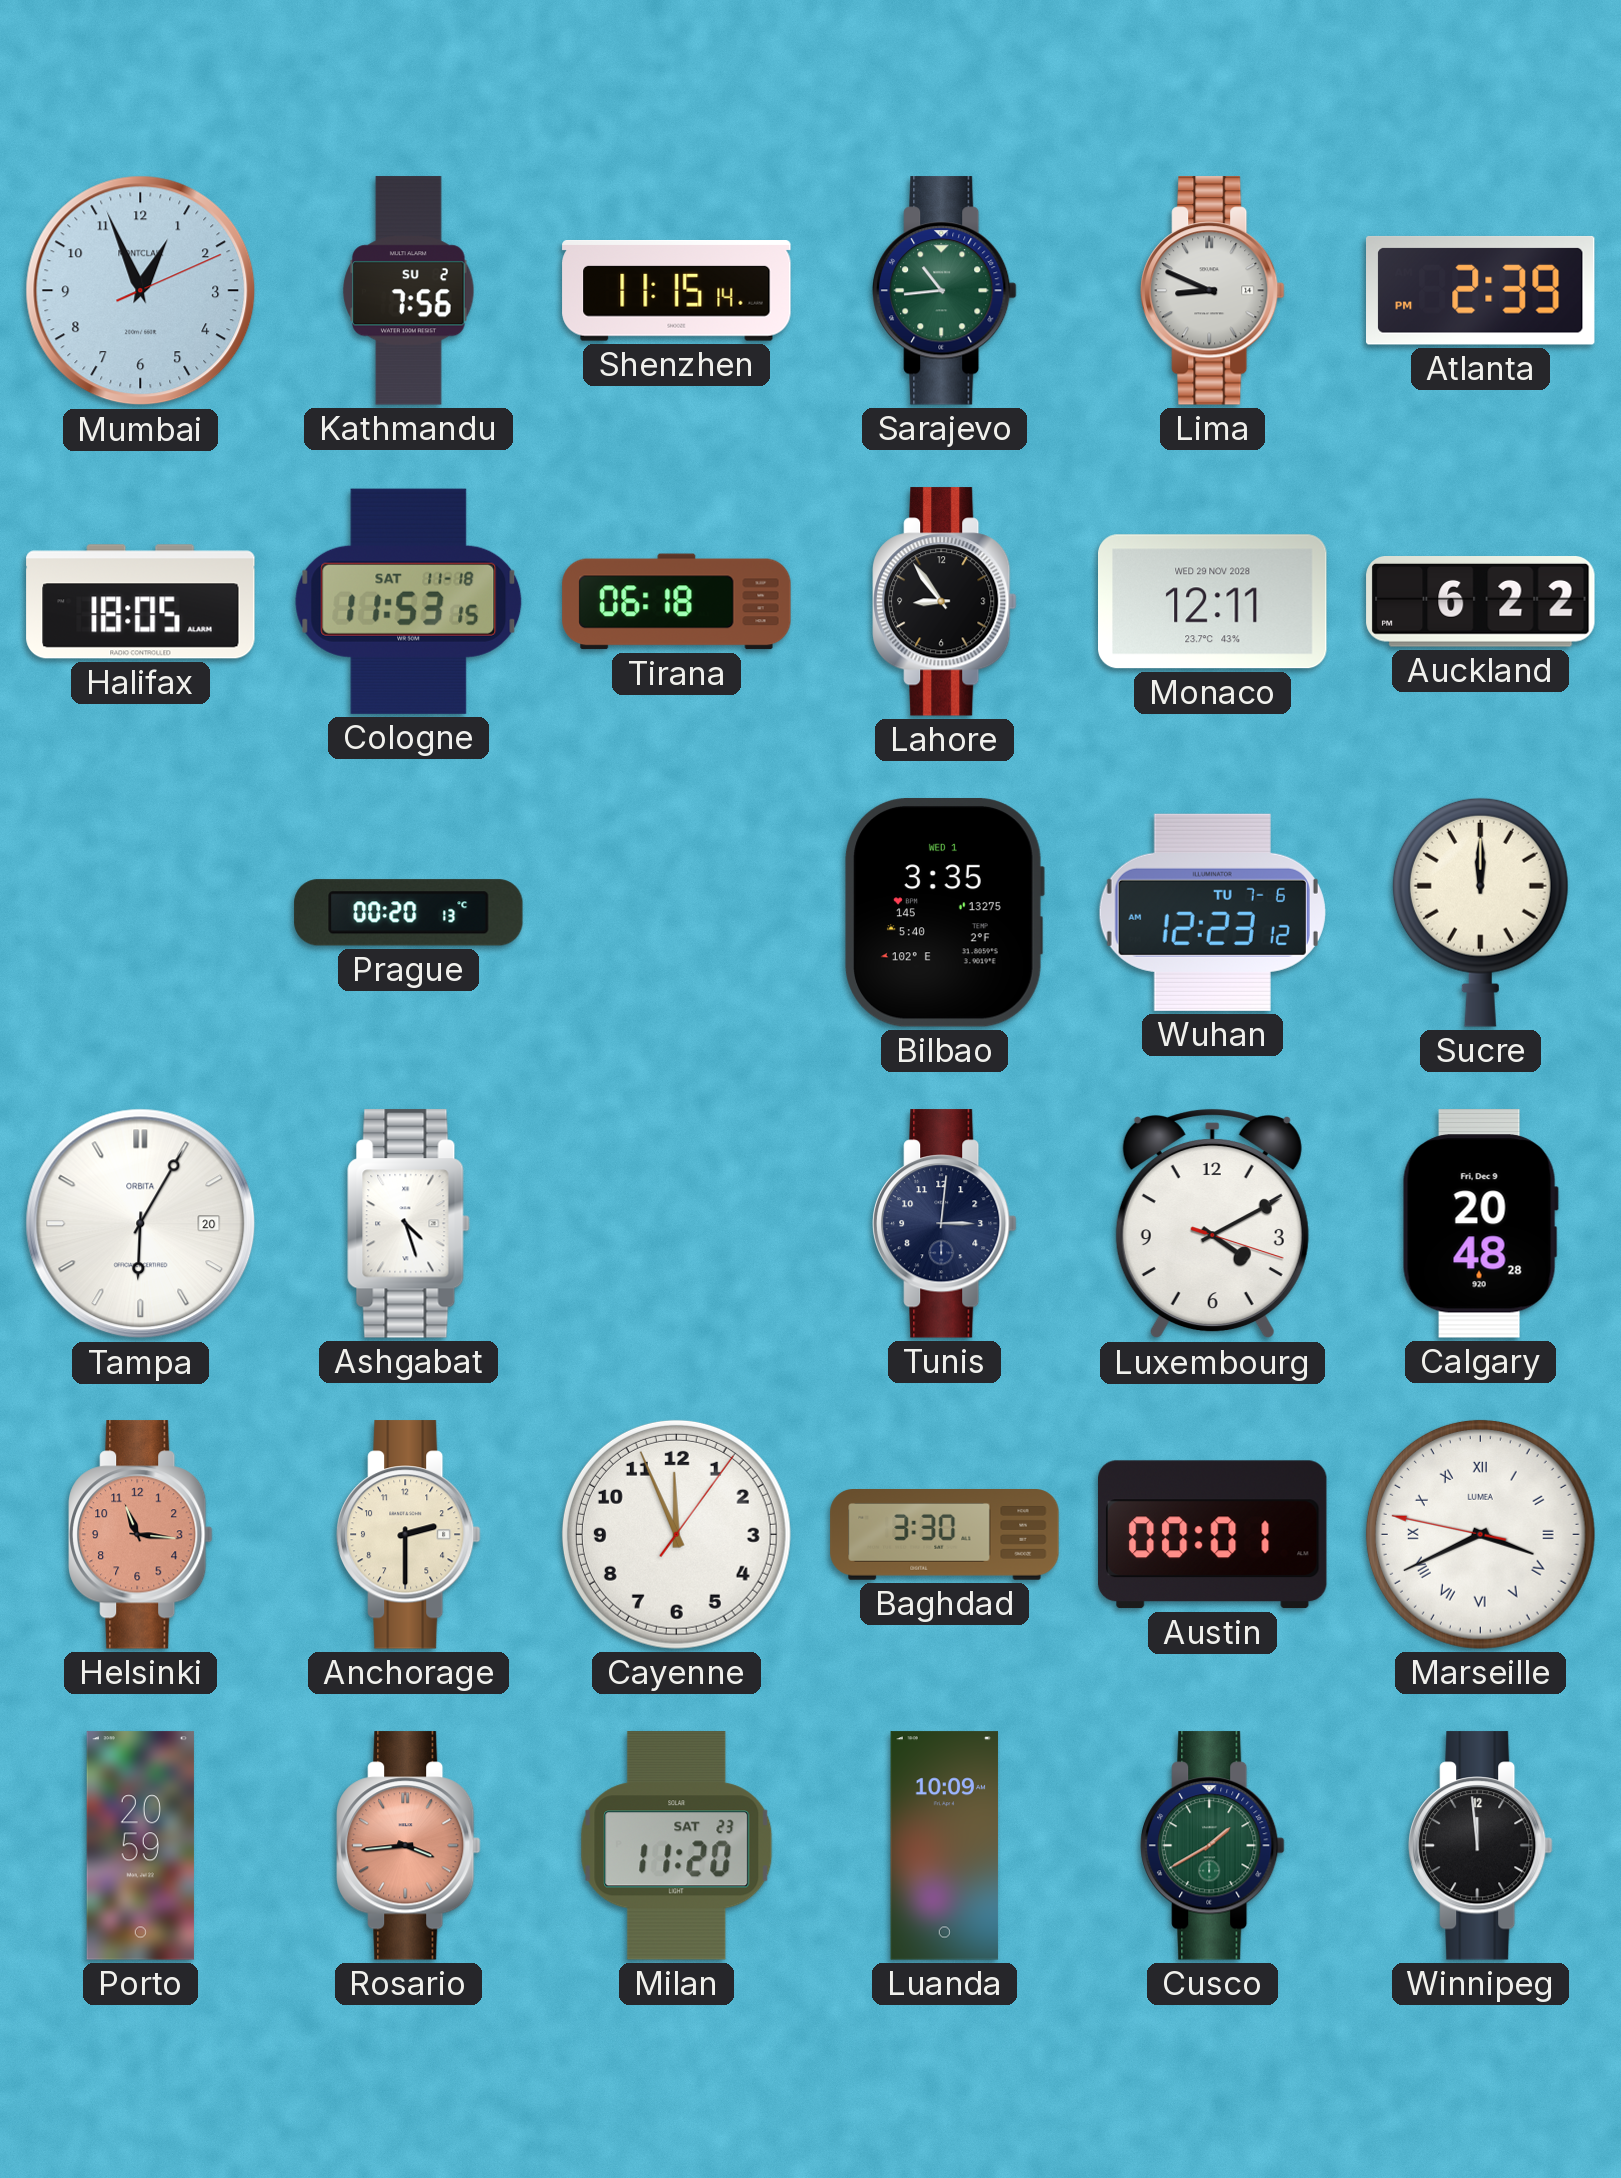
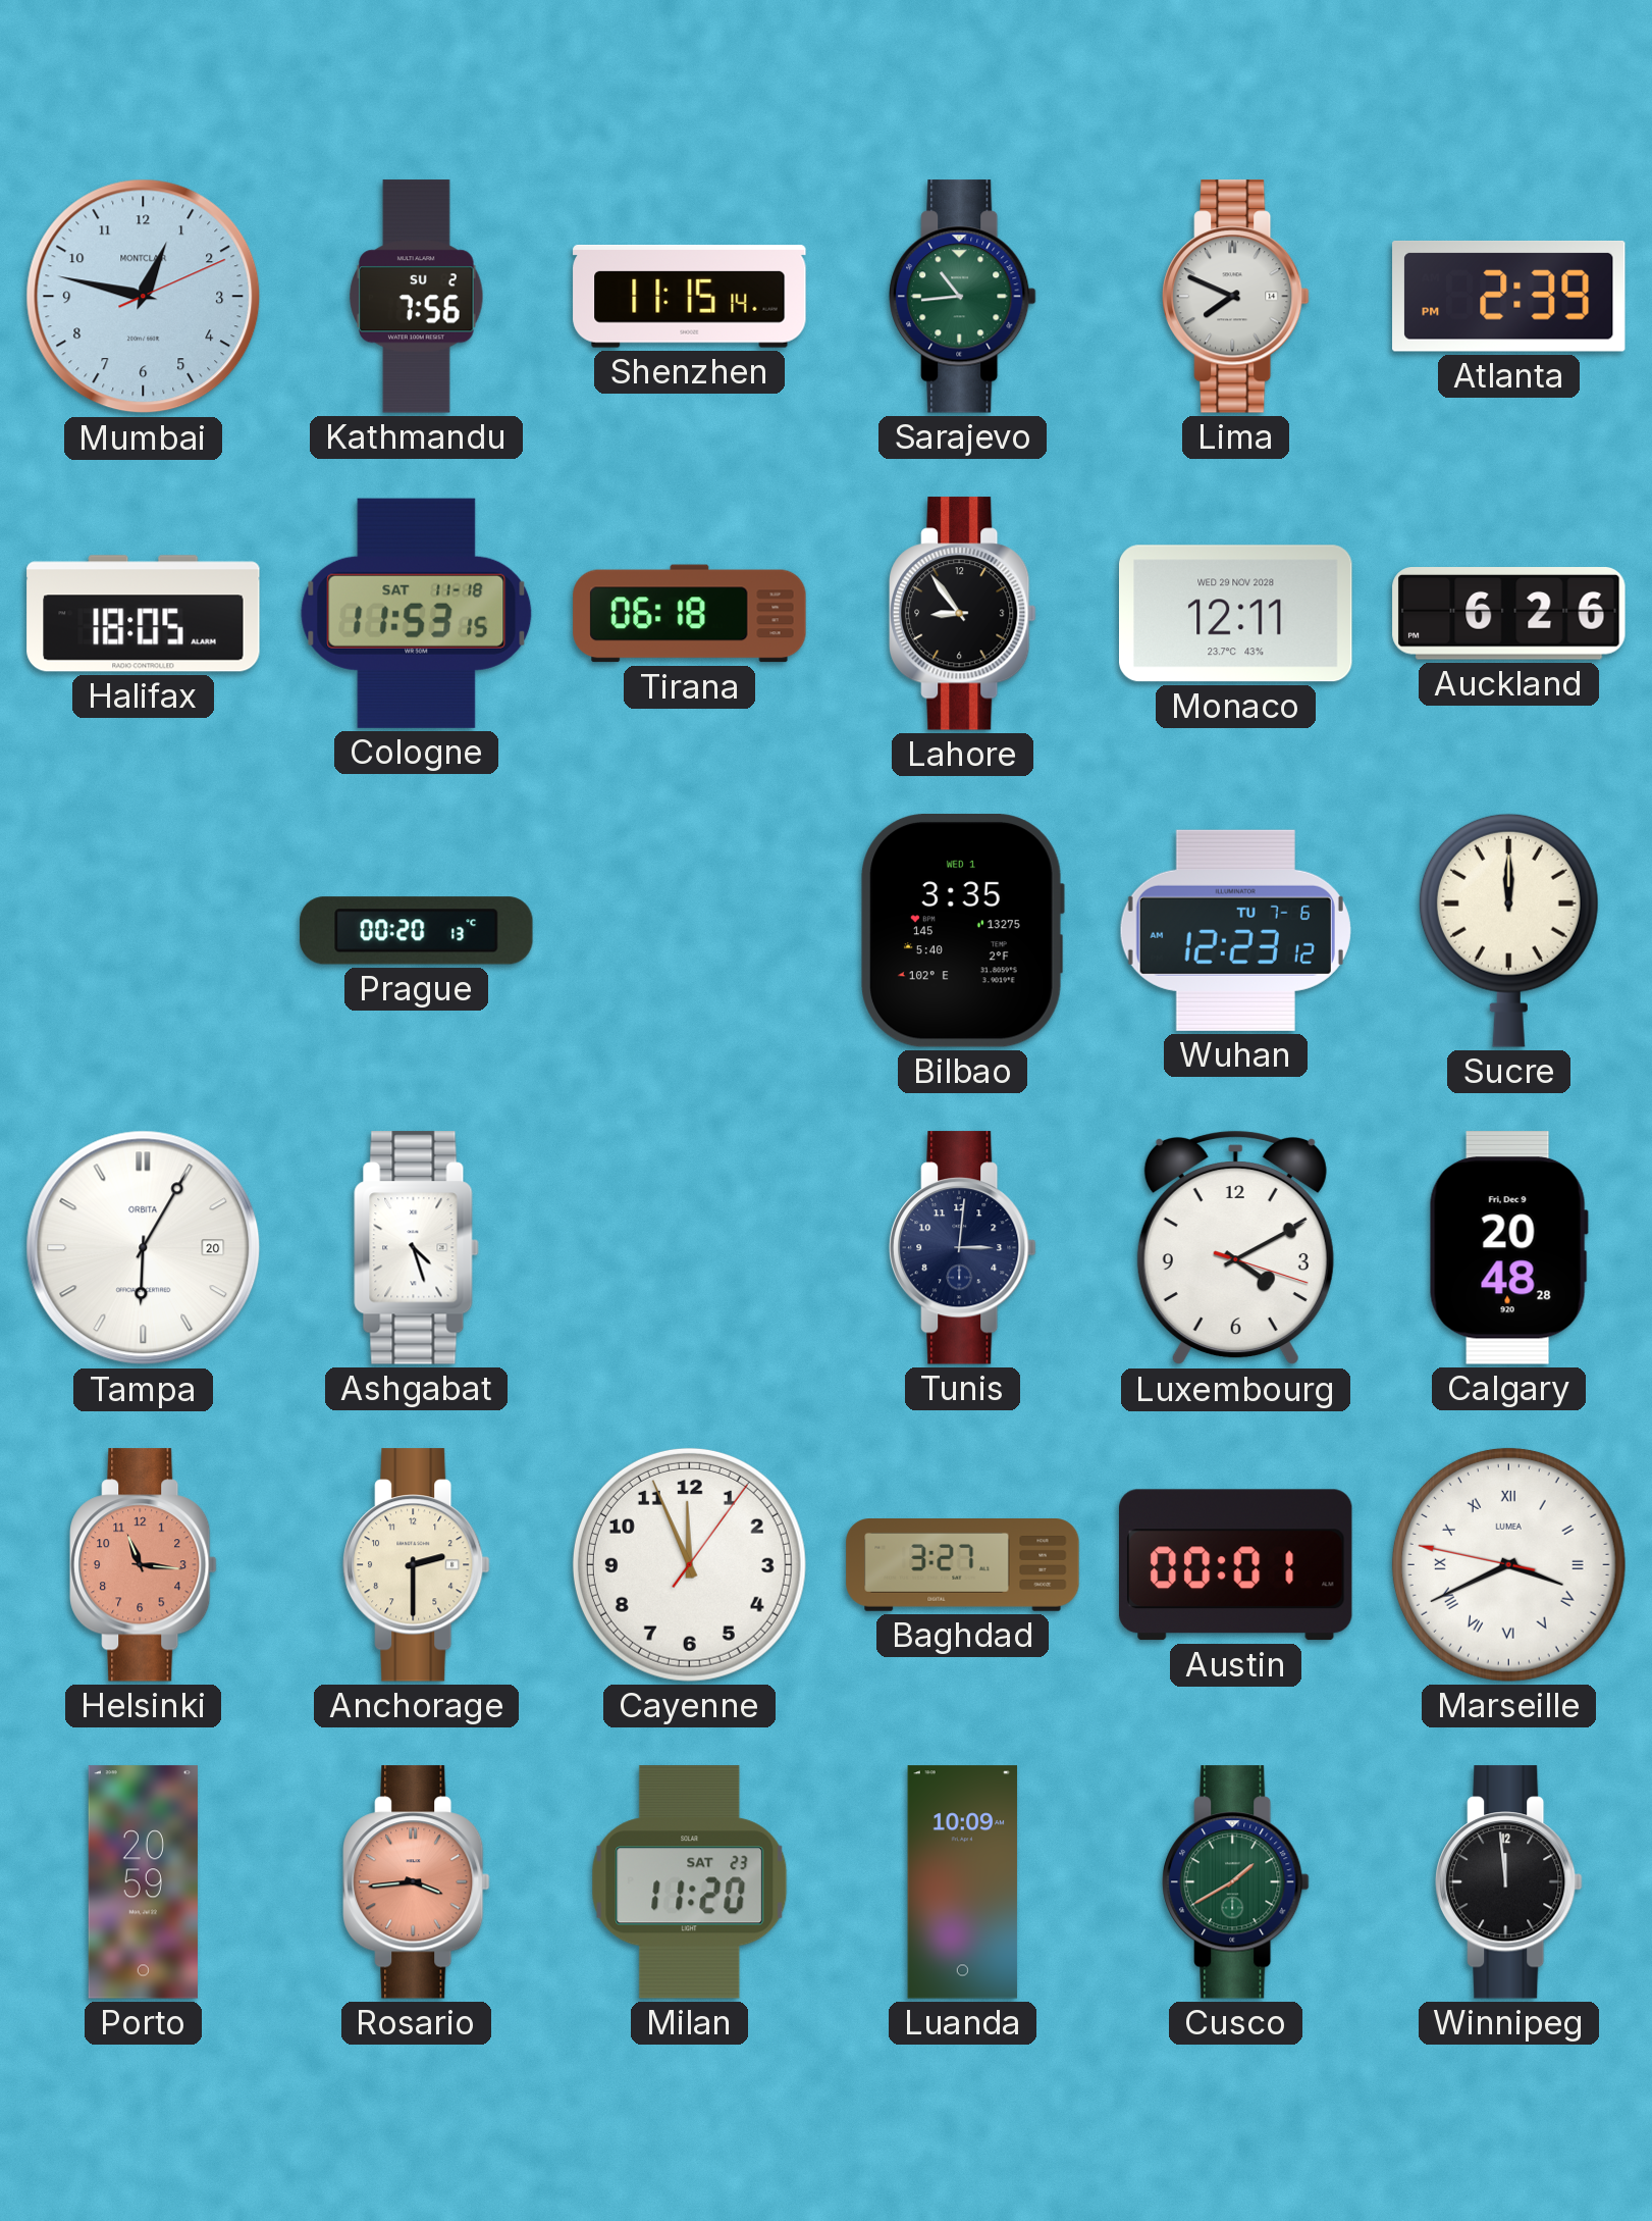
Mumbai: 12:56 -> 12:47
Lima: 8:49 -> 7:49
Auckland: 6:22 -> 6:26
Baghdad: 3:30 -> 3:27
